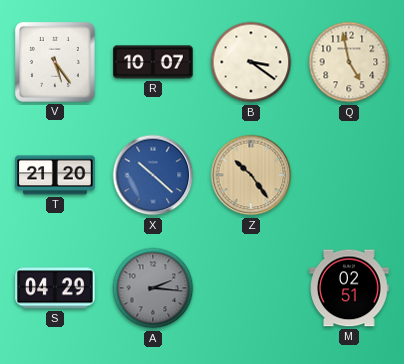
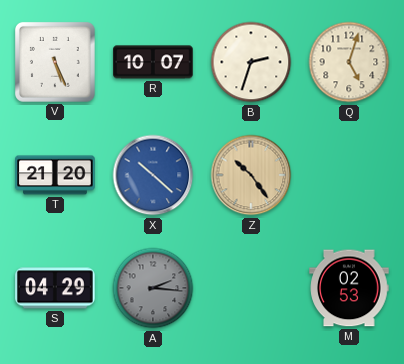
V: 5:24 -> 5:26
B: 3:21 -> 2:33
Q: 4:58 -> 5:03
M: 02:51 -> 02:53
